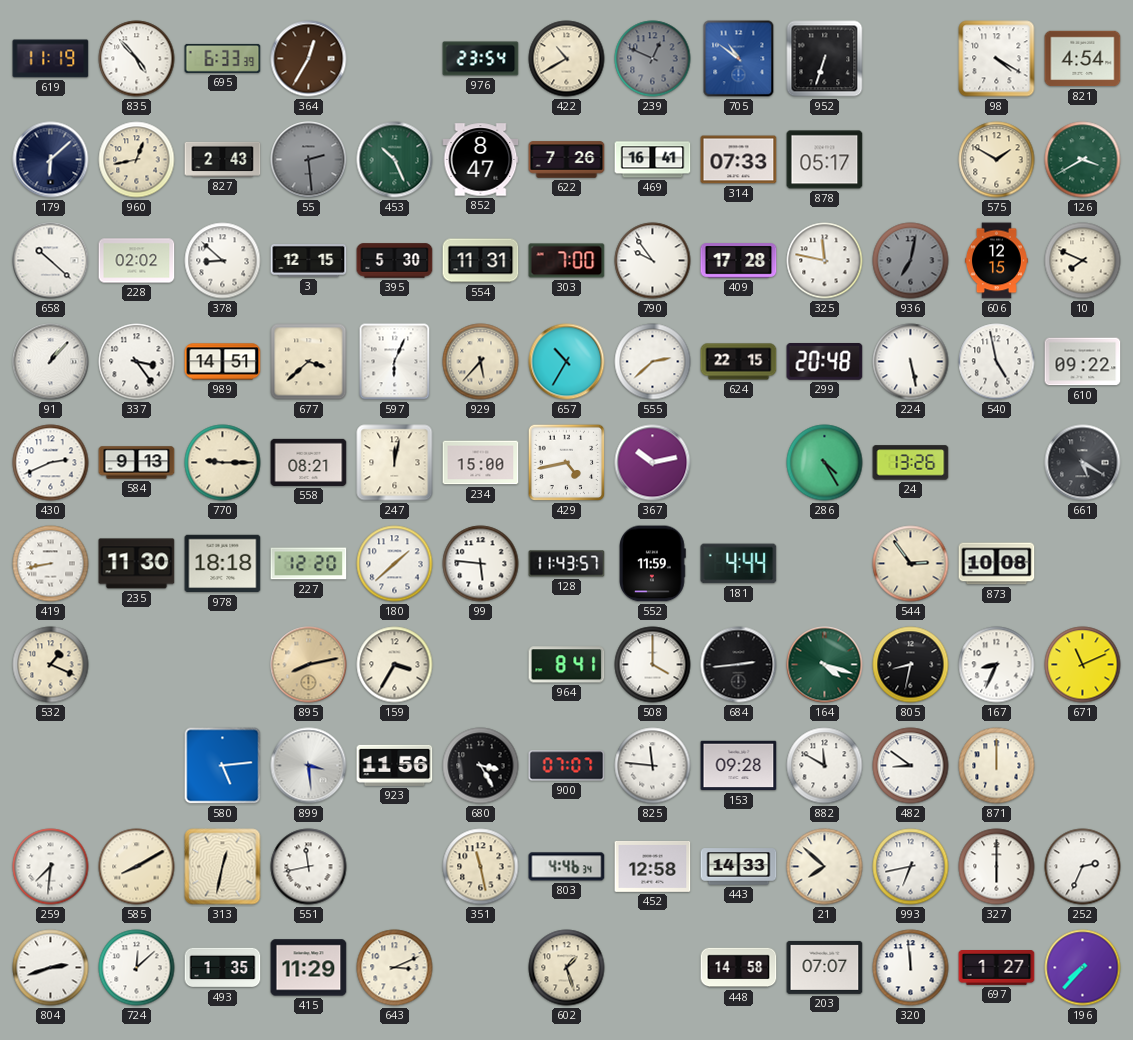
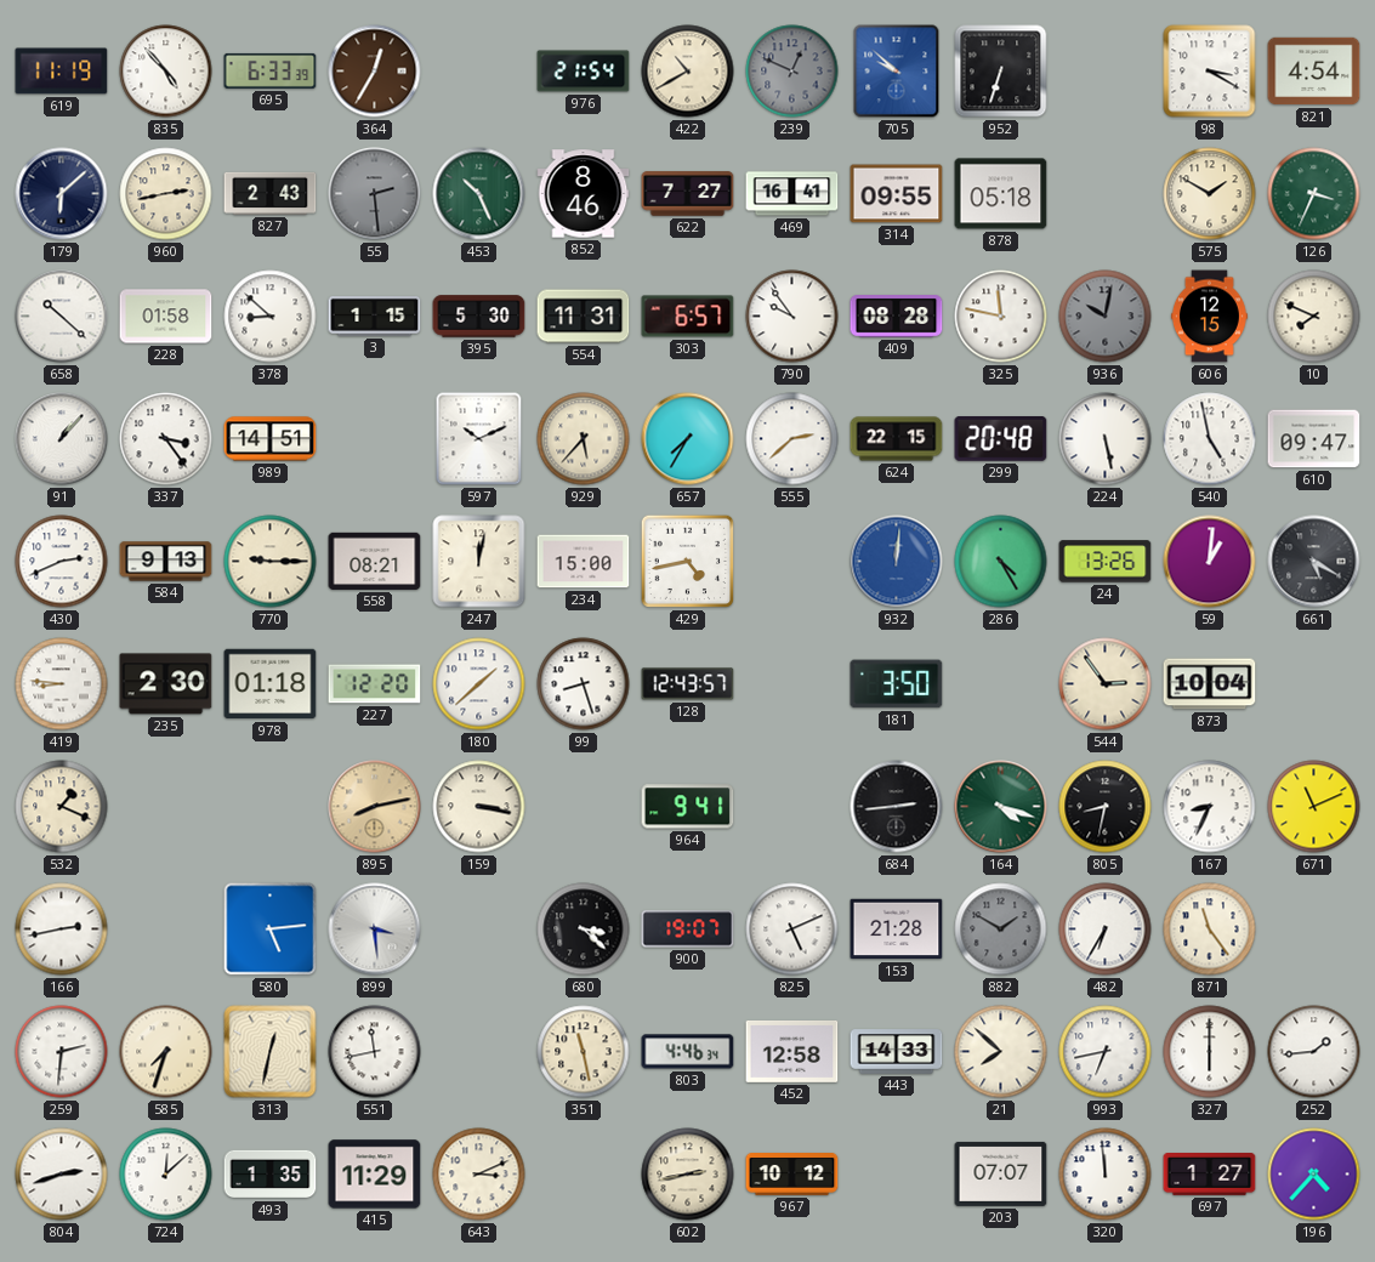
976: 23:54 -> 21:54
705: 10:51 -> 9:52
98: 4:20 -> 3:20
960: 12:43 -> 2:43
852: 8:47 -> 8:46
622: 7:26 -> 7:27
314: 07:33 -> 09:55
878: 05:17 -> 05:18
126: 3:40 -> 3:34
228: 02:02 -> 01:58
3: 12:15 -> 1:15
303: 7:00 -> 6:57
409: 17:28 -> 08:28
936: 7:02 -> 10:02
677: 3:38 -> none
597: 6:04 -> 10:11
657: 10:35 -> 7:35
610: 09:22 -> 09:47
367: 10:13 -> none
932: none -> 12:01
59: none -> 1:01
419: 8:43 -> 8:46
235: 11:30 -> 2:30
978: 18:18 -> 01:18
99: 5:46 -> 8:27
128: 11:43 -> 12:43
552: 11:59 -> none
181: 4:44 -> 3:50
873: 10:08 -> 10:04
159: 3:35 -> 3:17
964: 8:41 -> 9:41
508: 4:00 -> none
166: none -> 2:43
923: 11:56 -> none
680: 3:25 -> 3:22
900: 07:07 -> 19:07
825: 11:46 -> 5:11
153: 09:28 -> 21:28
882: 11:50 -> 1:50
882 dial: white -> grey
482: 8:51 -> 6:35
871: 12:00 -> 11:24
259: 7:31 -> 2:31
585: 8:10 -> 7:33
252: 2:34 -> 1:44
602: 1:27 -> 2:43
967: none -> 10:12
448: 14:58 -> none
196: 7:37 -> 4:37
